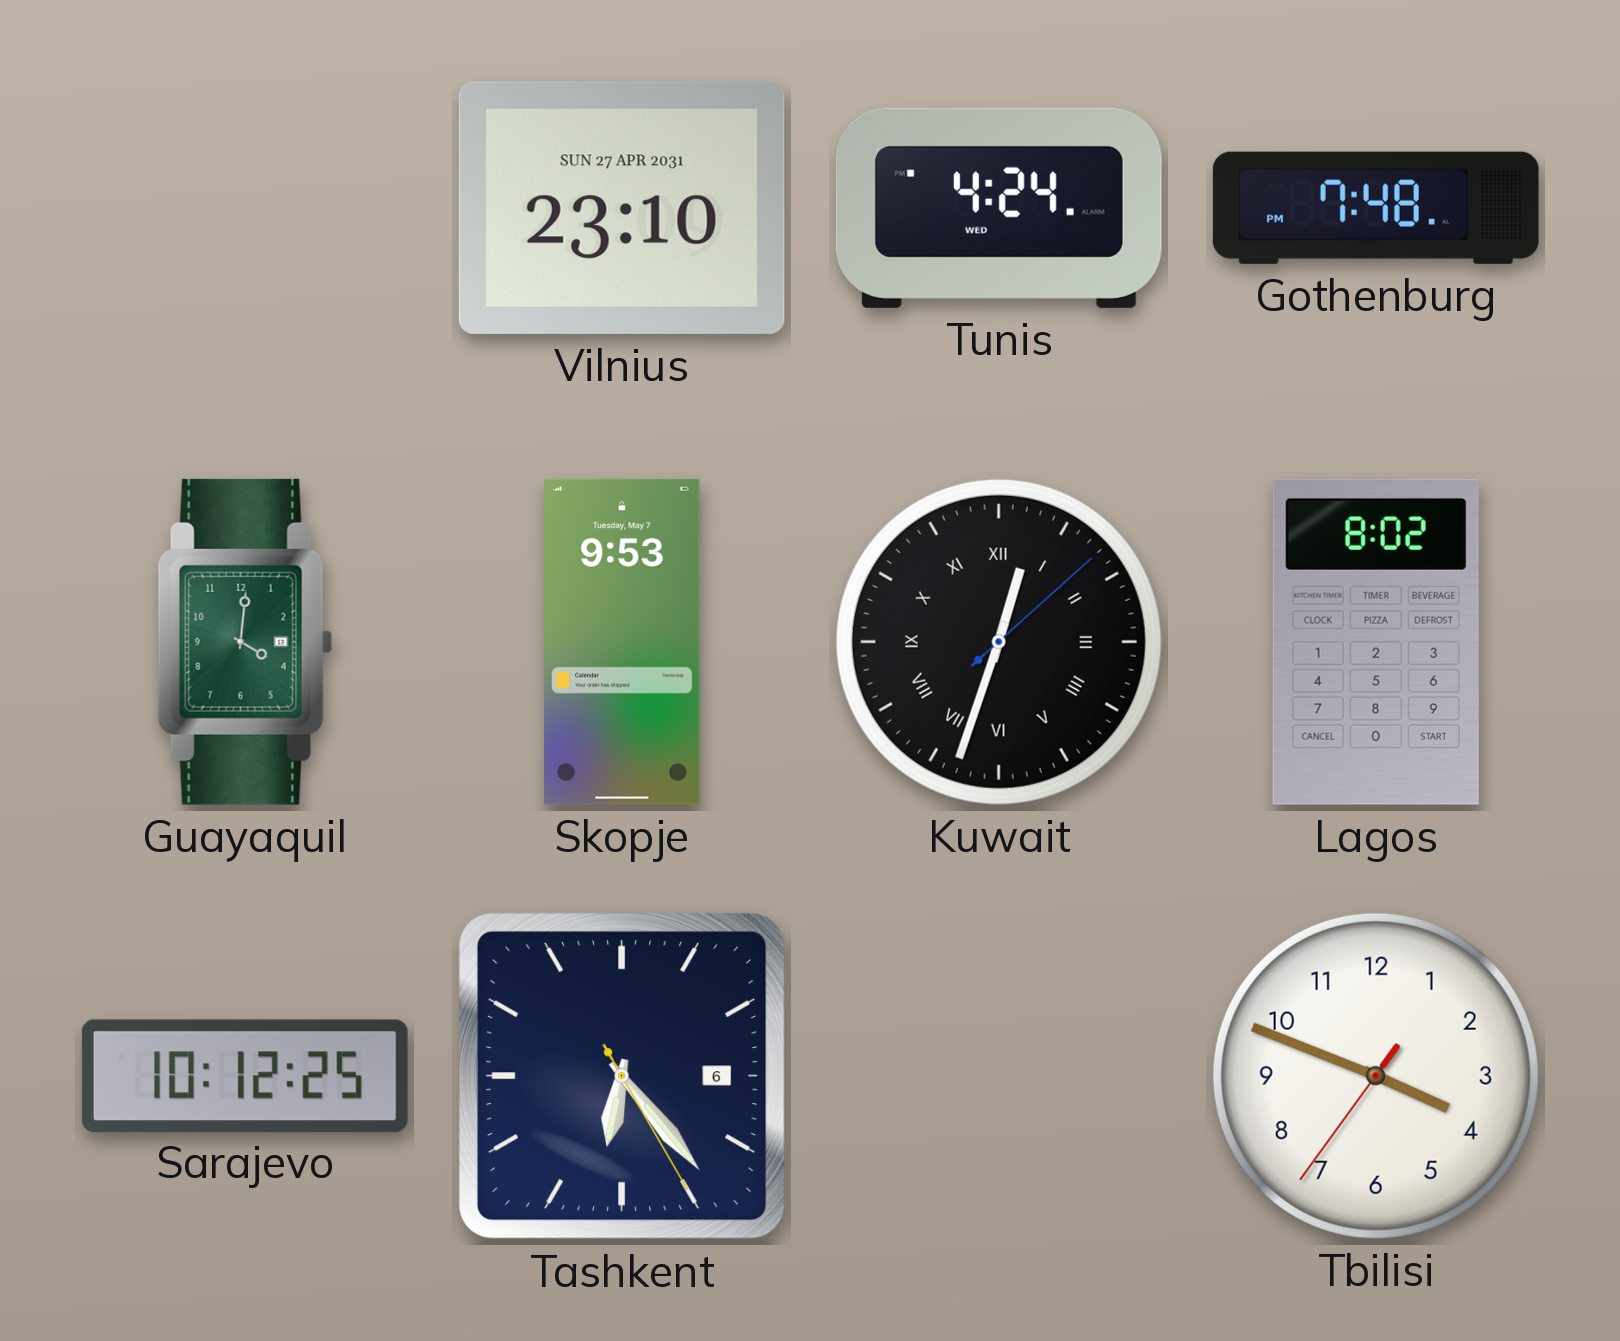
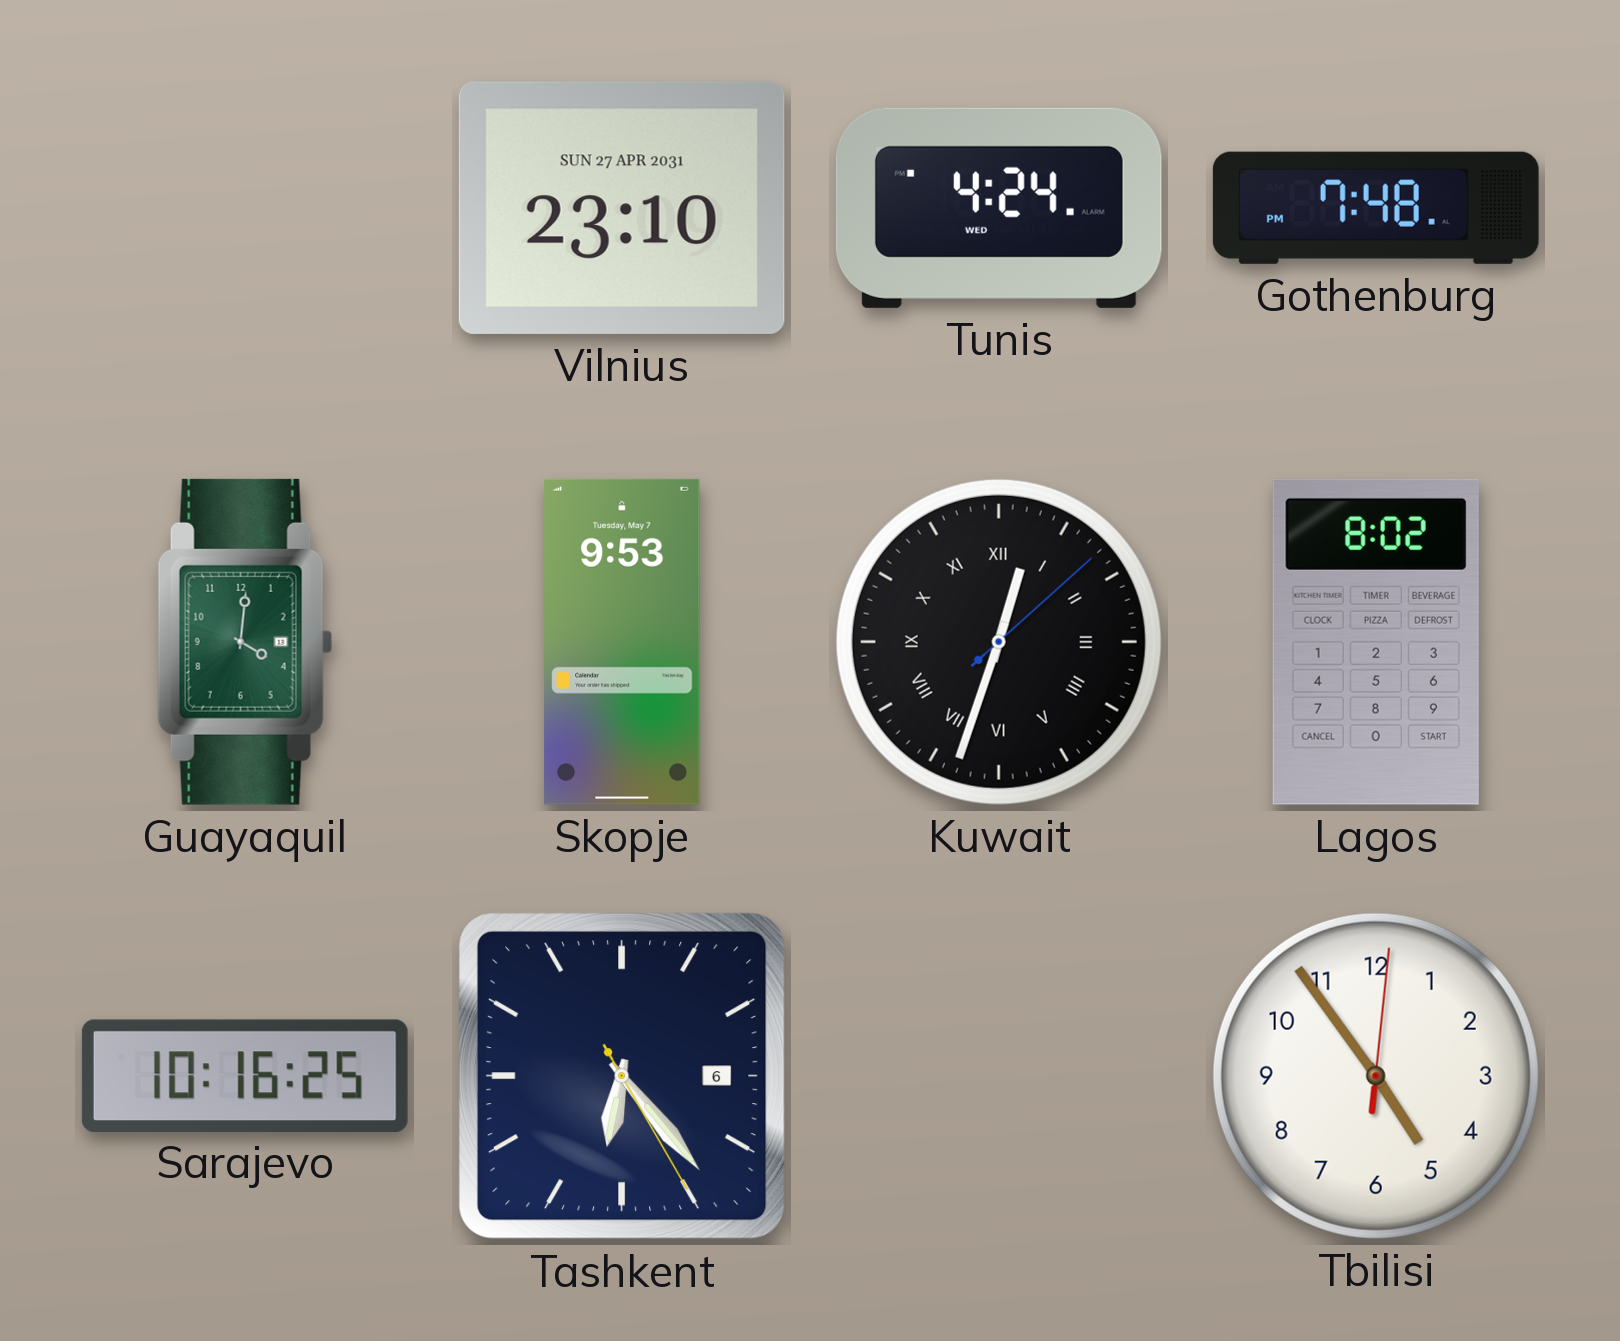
Sarajevo: 10:12 -> 10:16
Tbilisi: 3:48 -> 4:54
